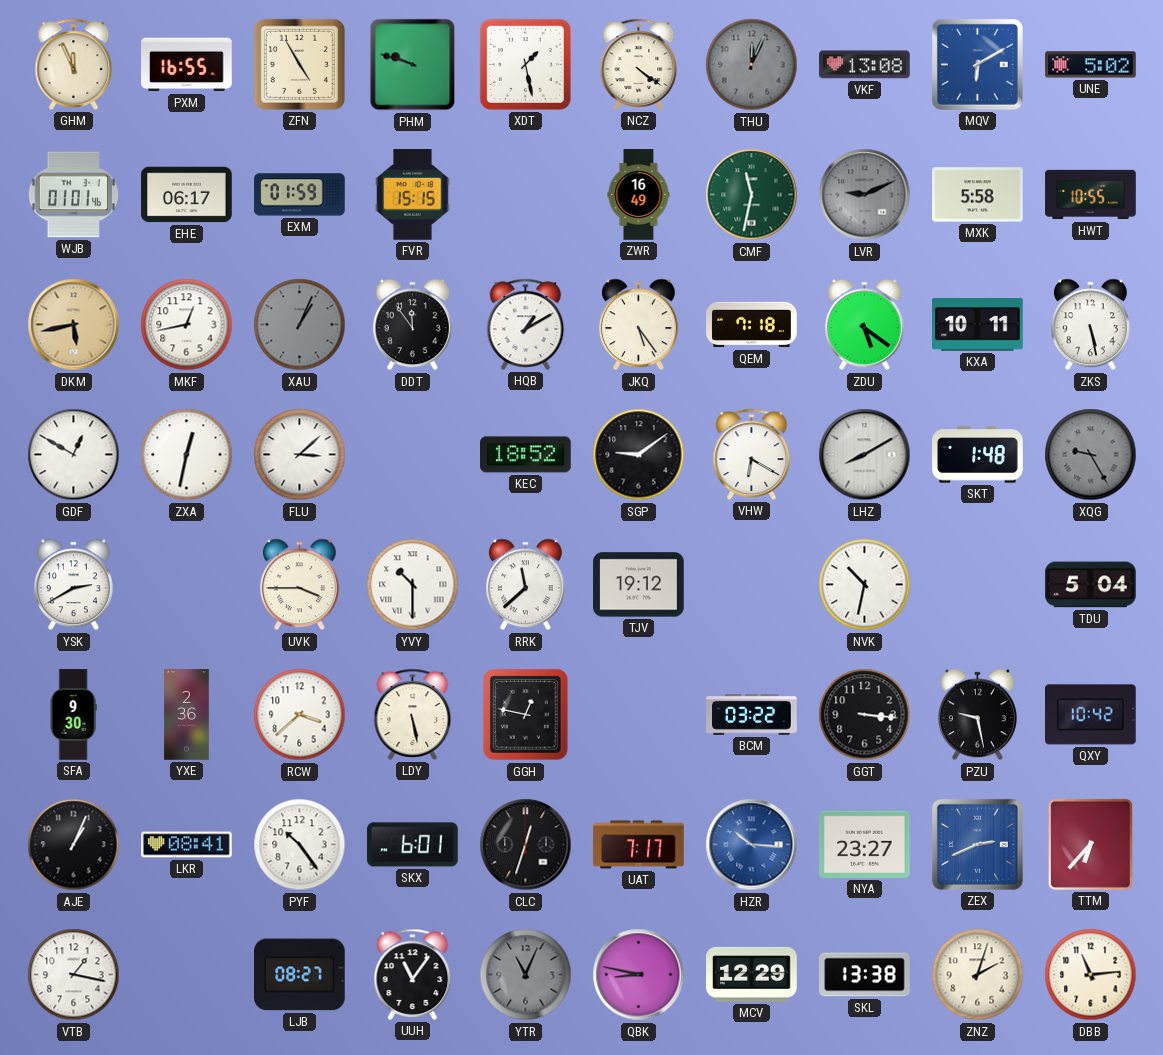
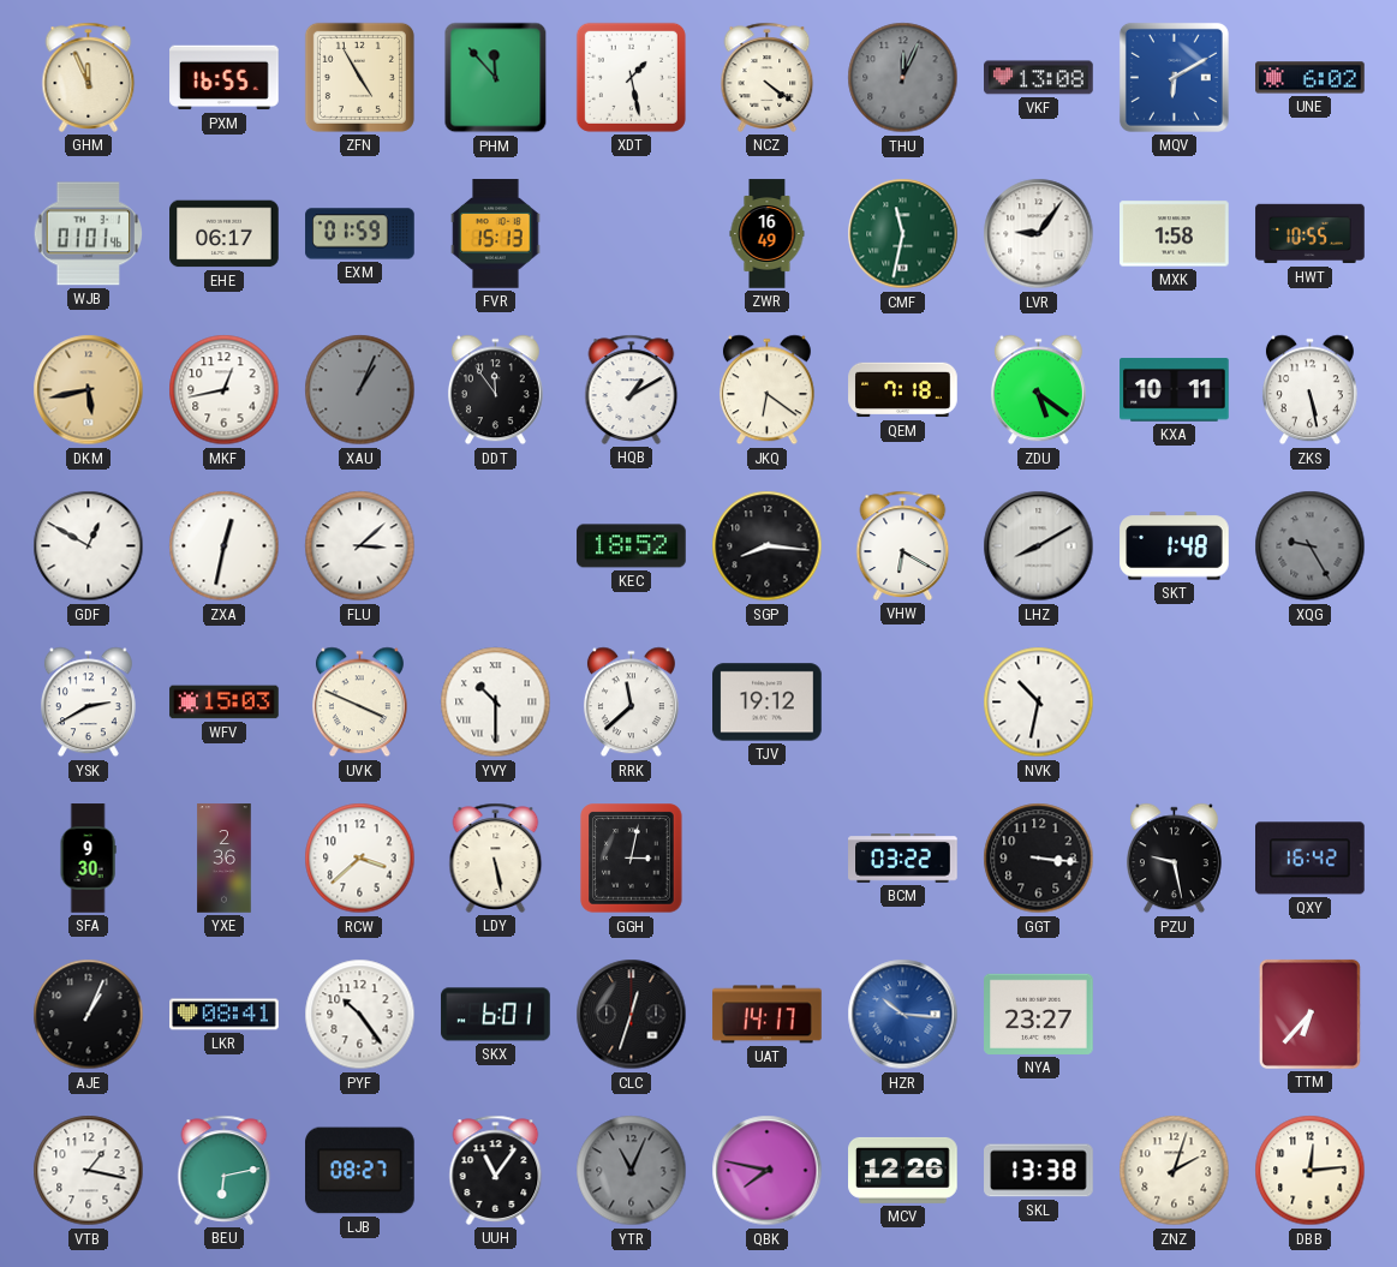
PHM: 9:48 -> 11:53
UNE: 5:02 -> 6:02
FVR: 15:15 -> 15:13
LVR: 9:11 -> 9:06
LVR dial: grey -> white
MXK: 5:58 -> 1:58
JKQ: 5:24 -> 6:21
SGP: 9:09 -> 8:16
WFV: none -> 15:03
UVK: 3:45 -> 3:49
TDU: 5:04 -> none
GGH: 12:47 -> 3:02
QXY: 10:42 -> 16:42
UAT: 7:17 -> 14:17
ZEX: 2:41 -> none
BEU: none -> 6:13
QBK: 8:47 -> 7:47
MCV: 12:29 -> 12:26
DBB: 11:14 -> 12:14
